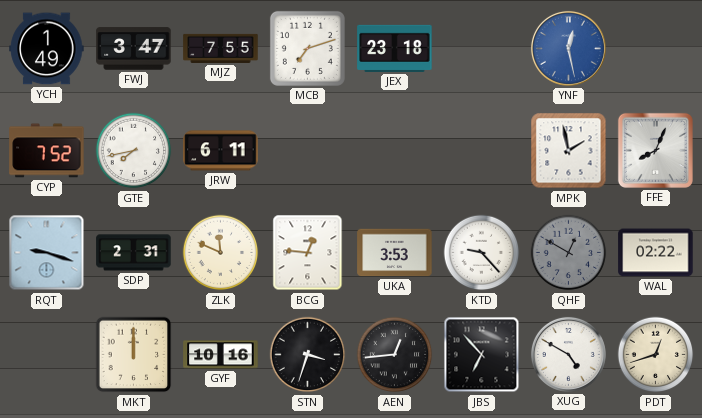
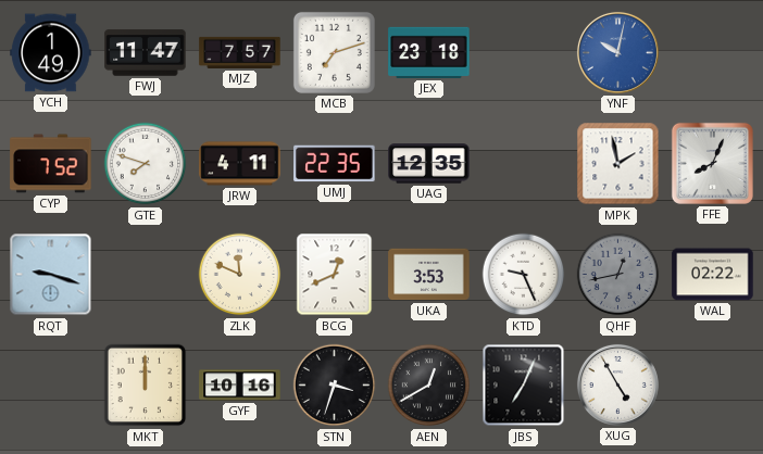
FWJ: 3:47 -> 11:47
MJZ: 7:55 -> 7:57
YNF: 12:28 -> 10:02
GTE: 7:43 -> 7:48
JRW: 6:11 -> 4:11
UMJ: none -> 22:35
UAG: none -> 12:35
SDP: 2:31 -> none
BCG: 12:46 -> 12:41
KTD: 9:23 -> 9:26
QHF: 12:50 -> 12:43
AEN: 12:44 -> 12:40
JBS: 6:53 -> 7:04
XUG: 4:50 -> 4:55
PDT: 12:42 -> none
